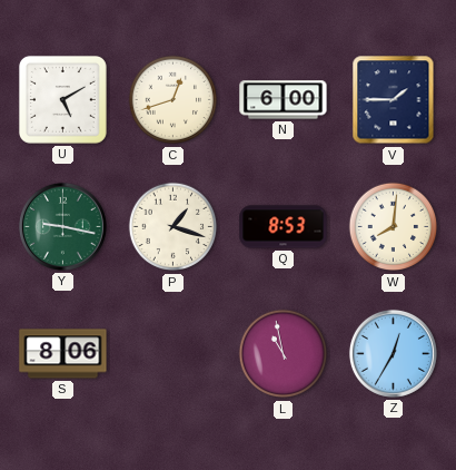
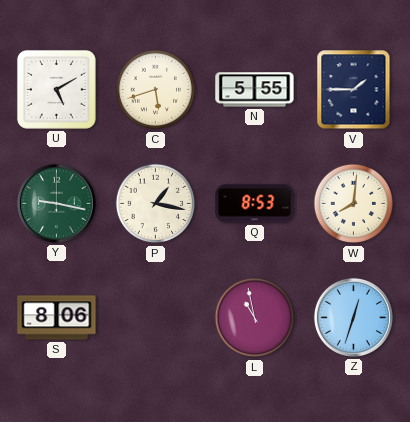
C: 12:42 -> 5:42
N: 6:00 -> 5:55
P: 1:18 -> 1:17
Z: 12:35 -> 12:33
